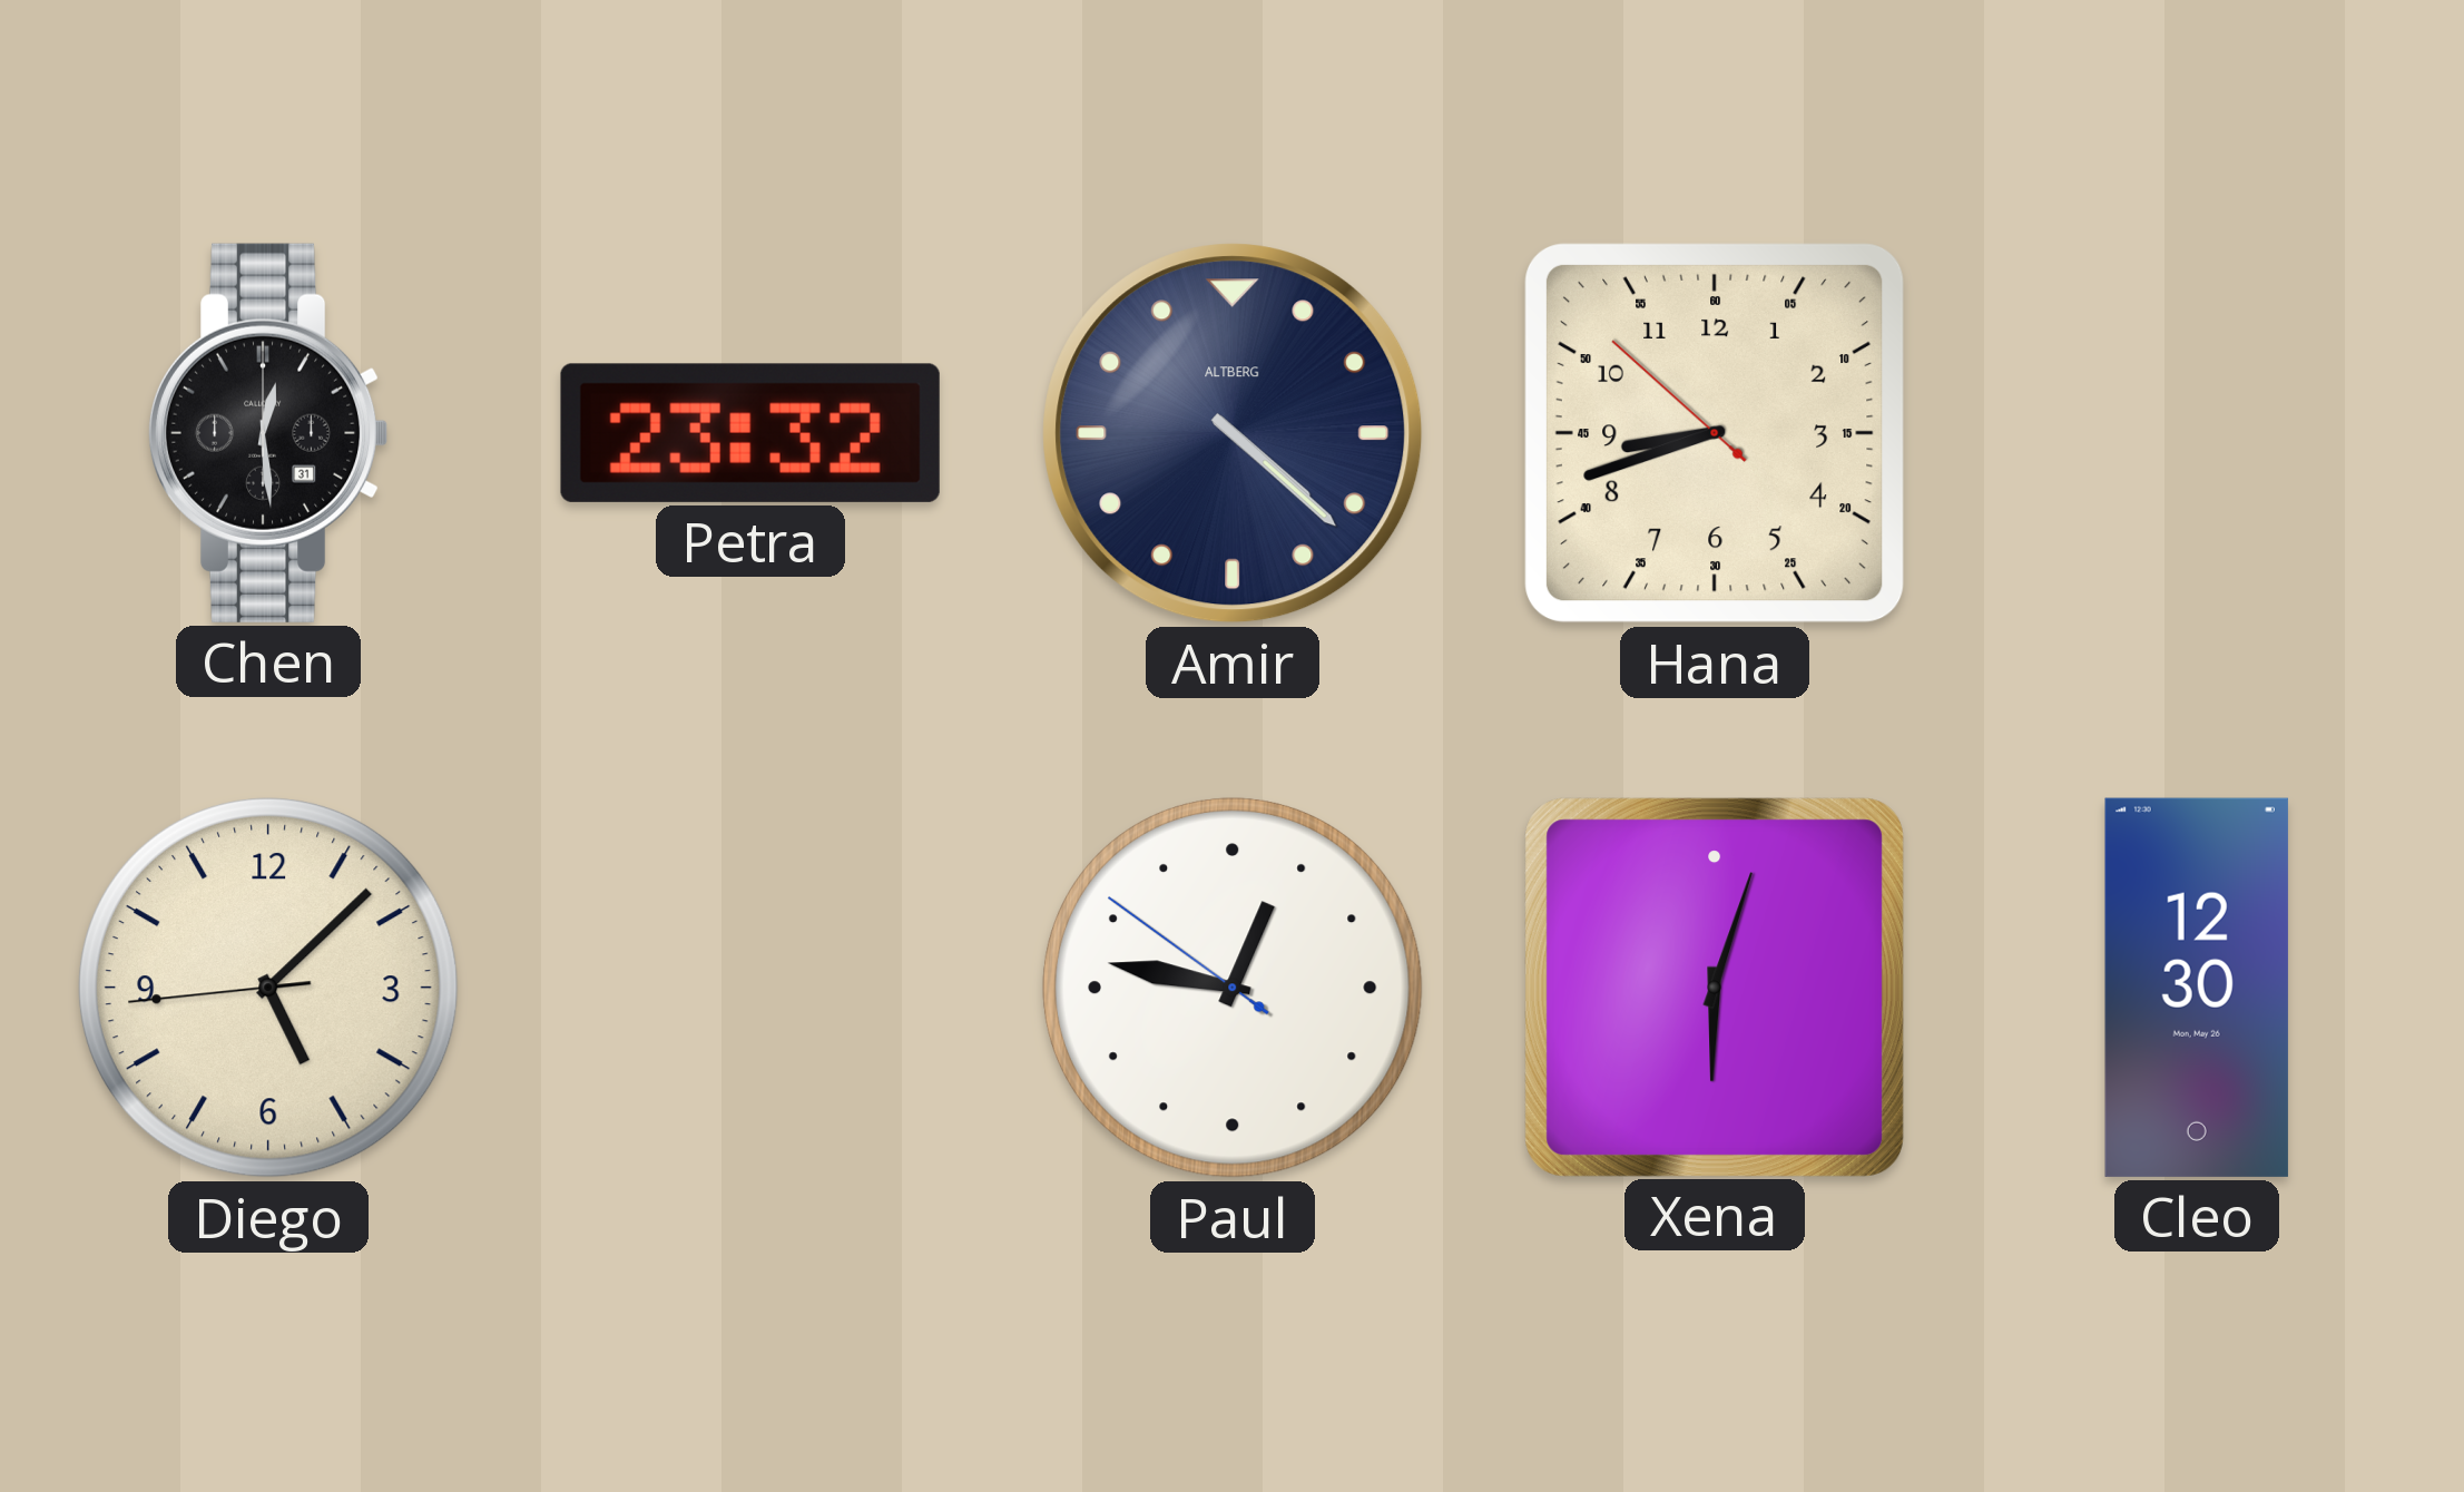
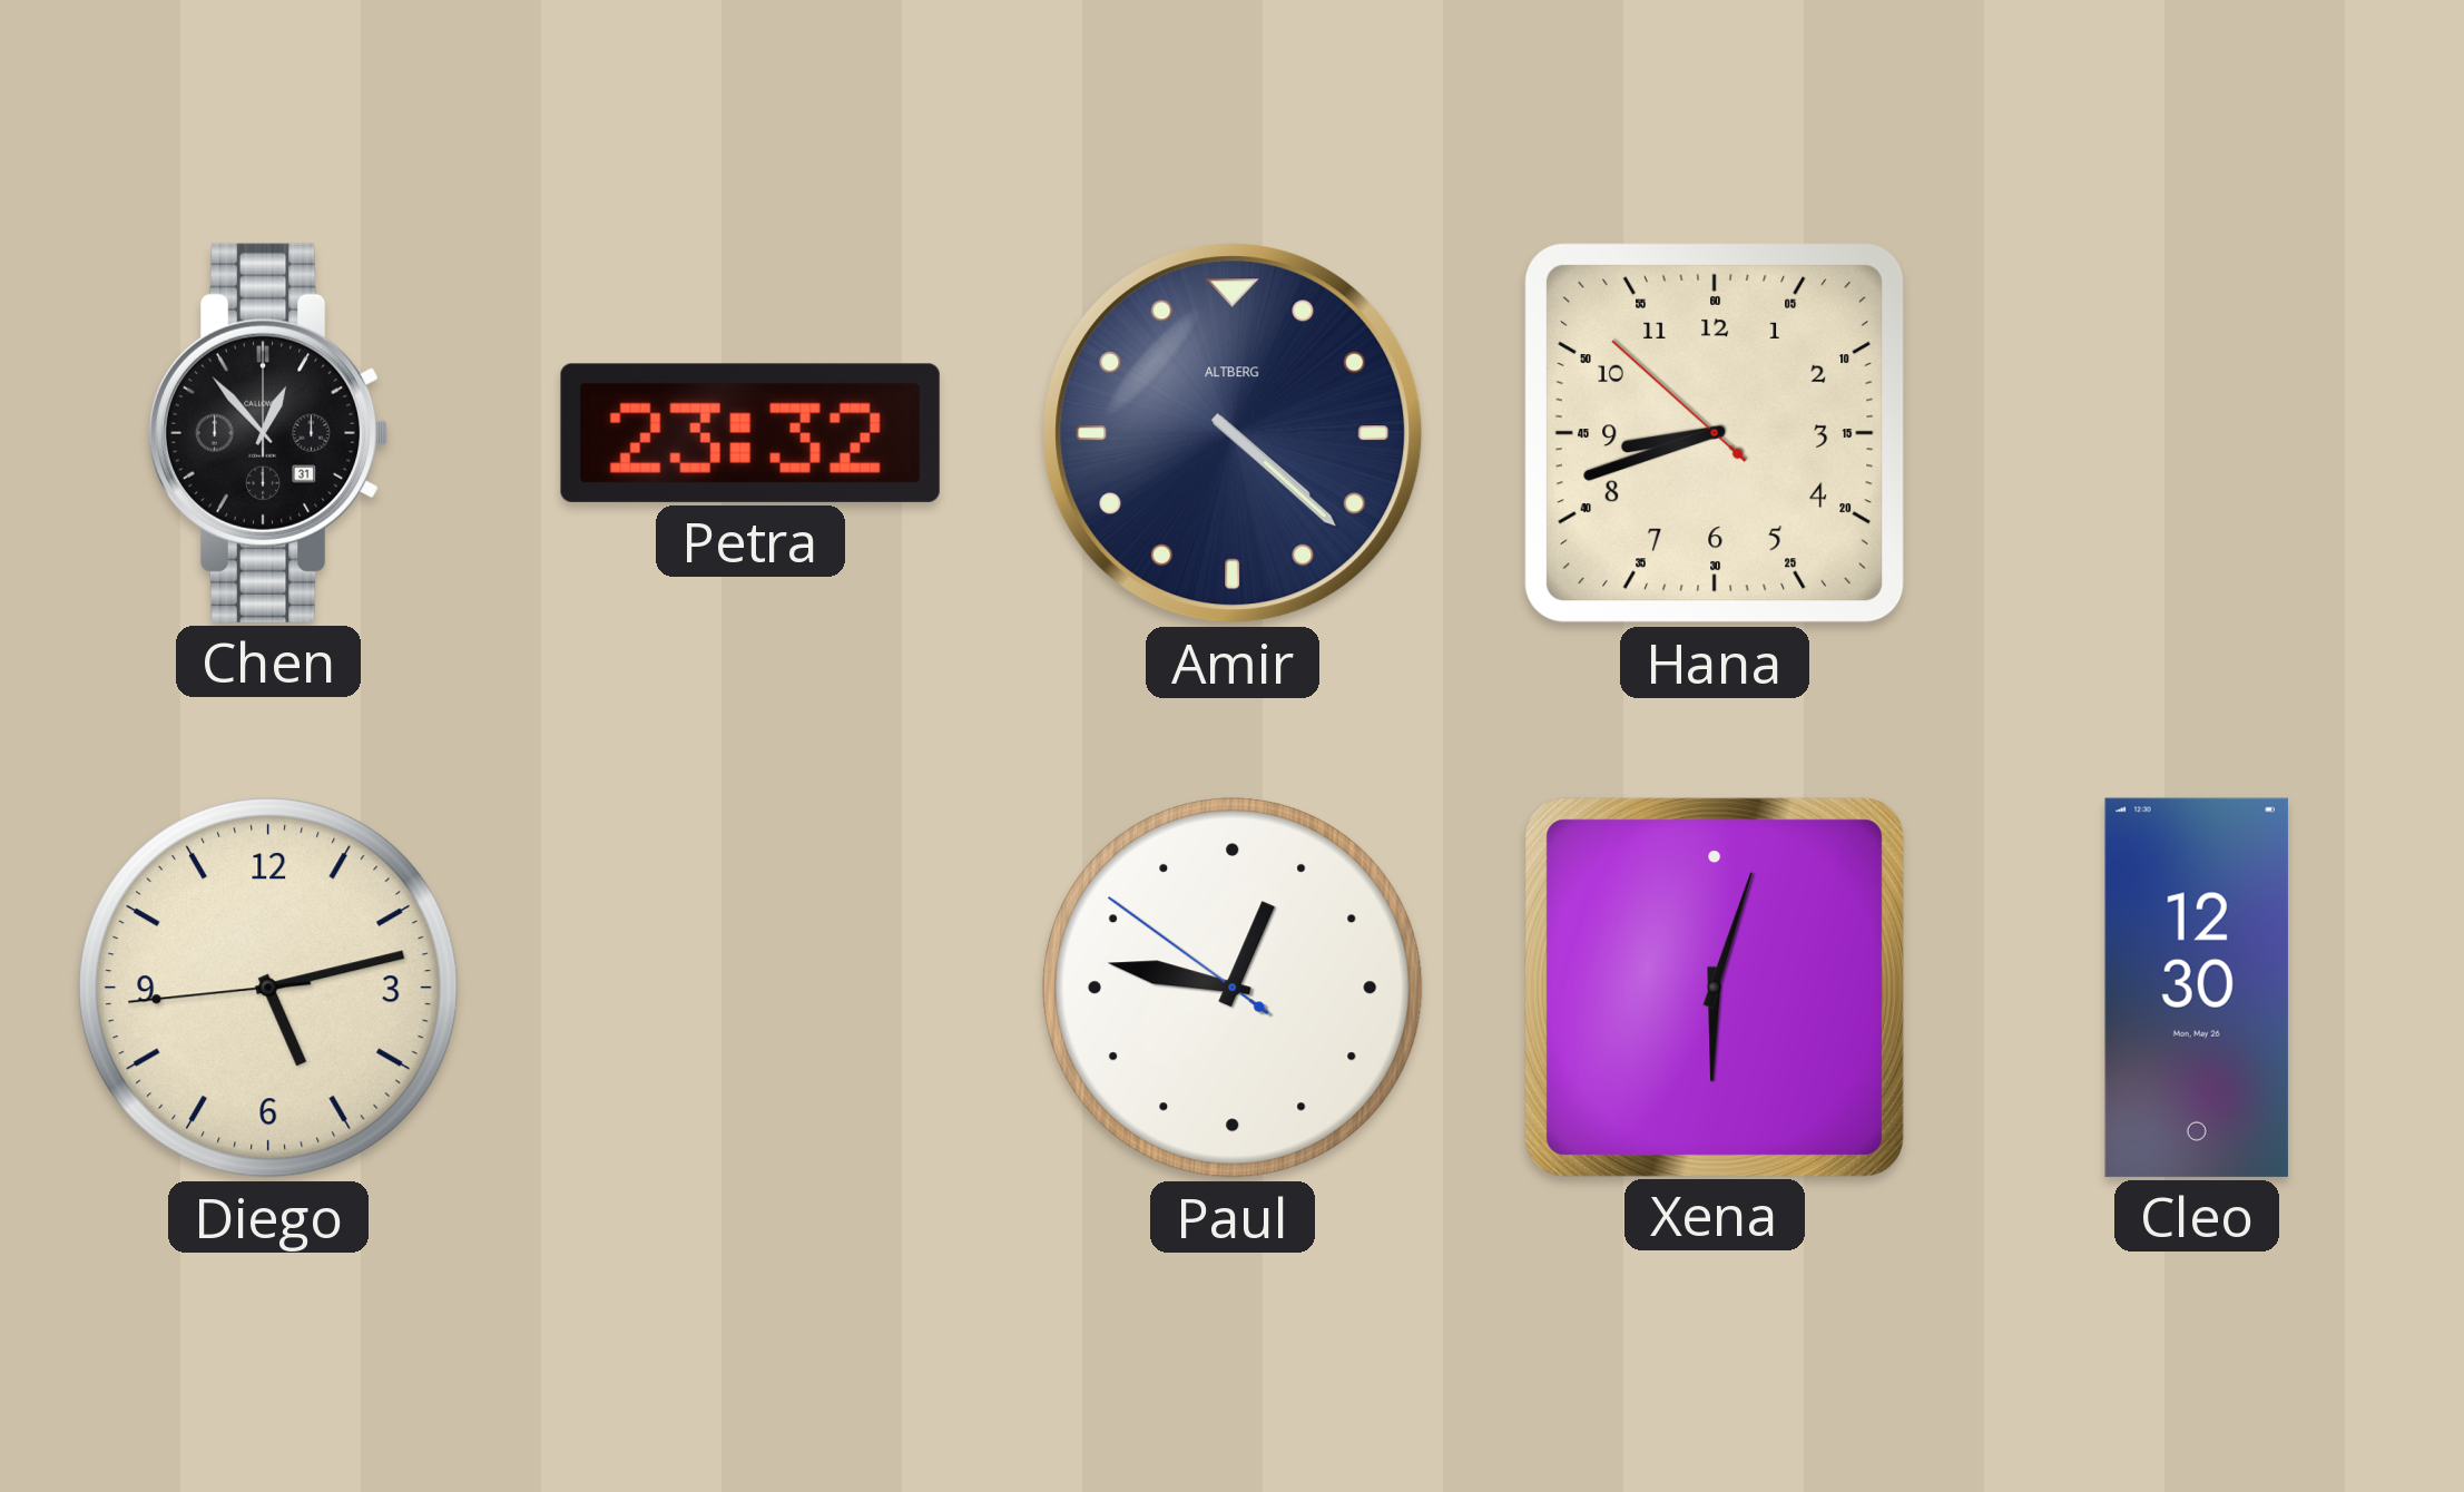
Chen: 12:29 -> 12:53
Diego: 5:07 -> 5:12
